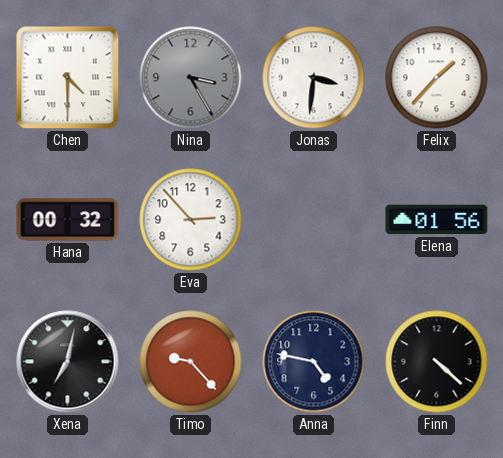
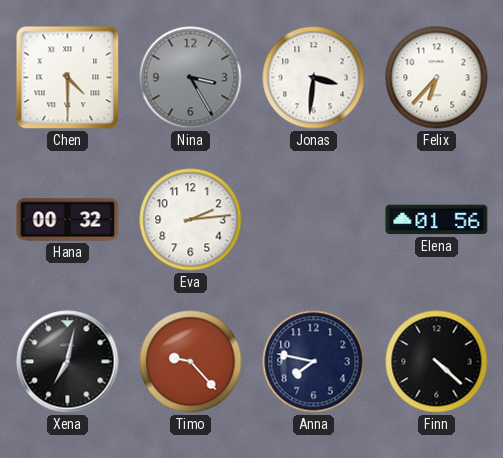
Felix: 1:37 -> 6:37
Eva: 2:53 -> 2:14
Anna: 4:47 -> 7:47
